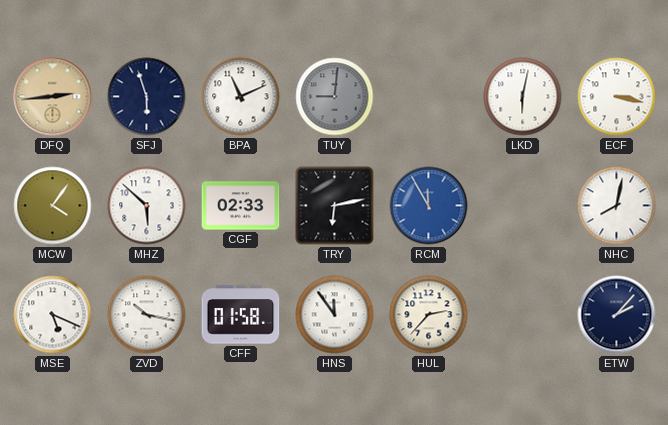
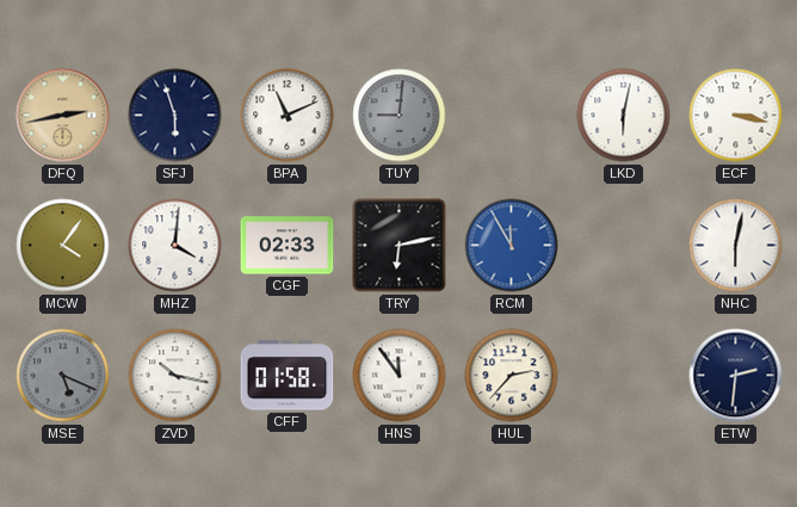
DFQ: 2:44 -> 2:43
MHZ: 5:52 -> 4:01
NHC: 8:02 -> 6:02
MSE dial: white -> grey
ETW: 2:07 -> 2:31
